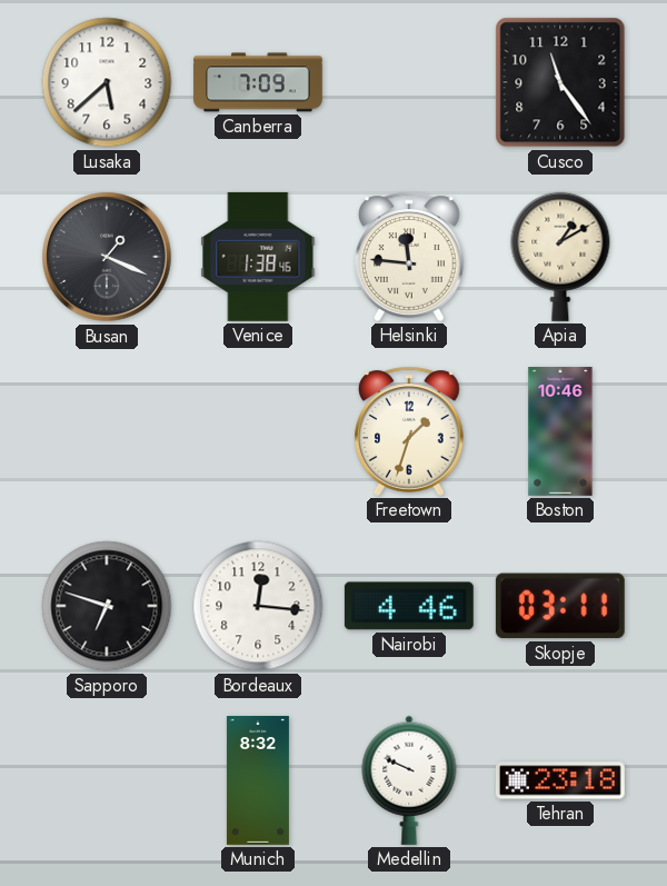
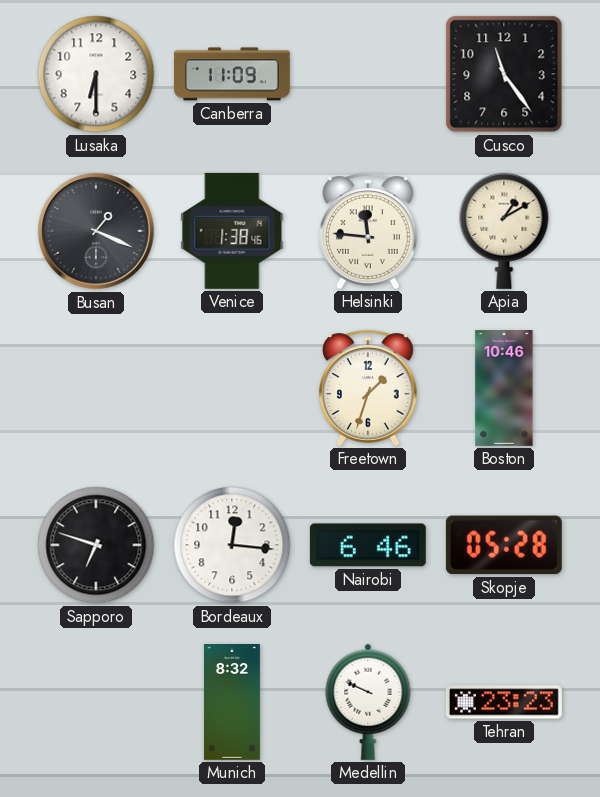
Lusaka: 5:38 -> 6:30
Canberra: 7:09 -> 11:09
Nairobi: 4:46 -> 6:46
Skopje: 03:11 -> 05:28
Tehran: 23:18 -> 23:23
